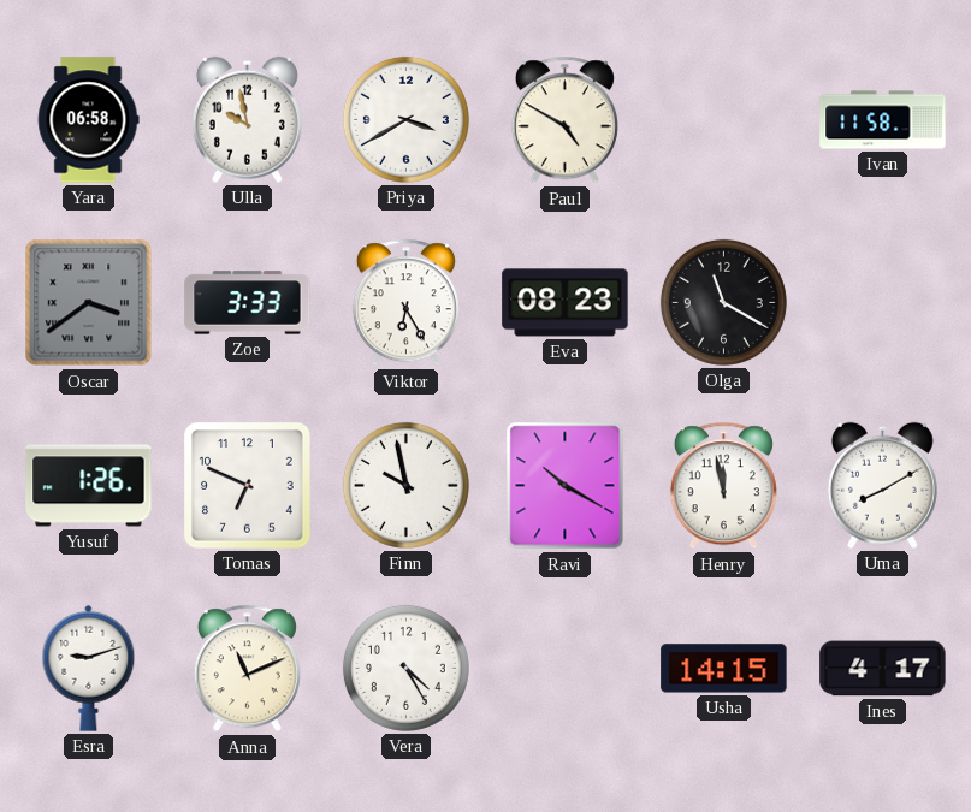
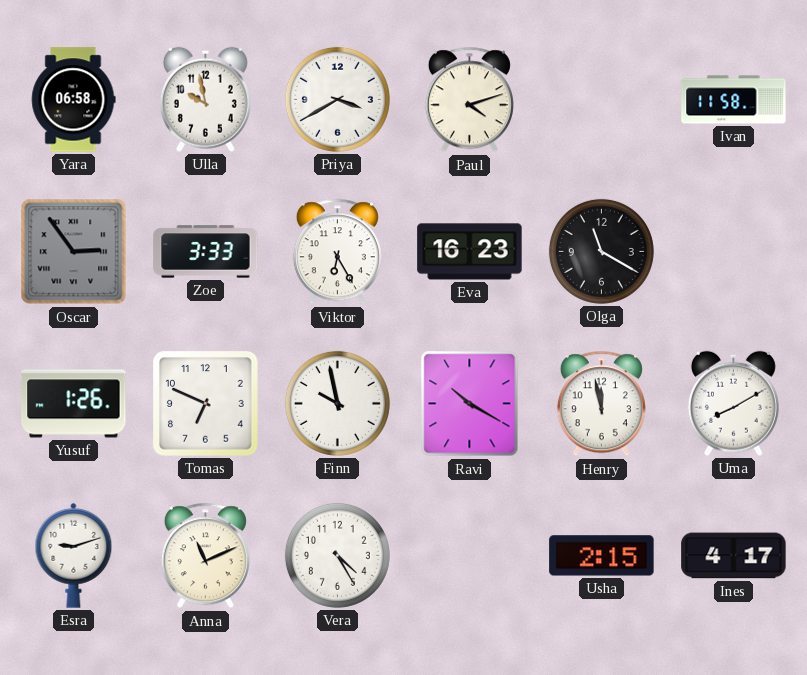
Paul: 4:50 -> 4:12
Oscar: 3:39 -> 2:54
Eva: 08:23 -> 16:23
Usha: 14:15 -> 2:15
